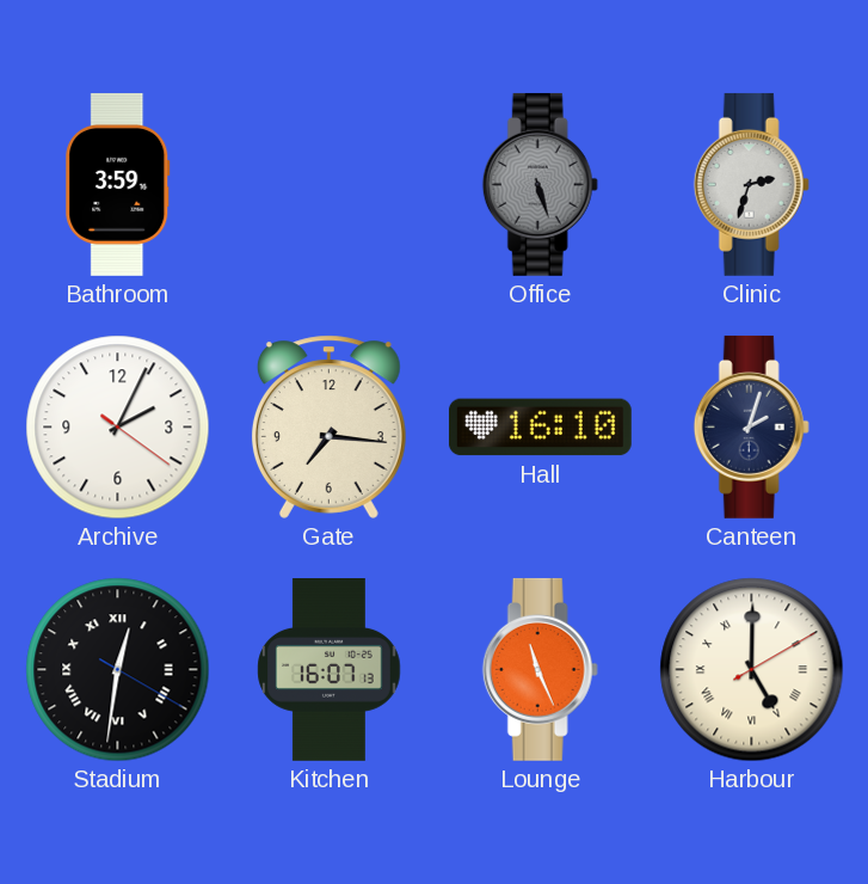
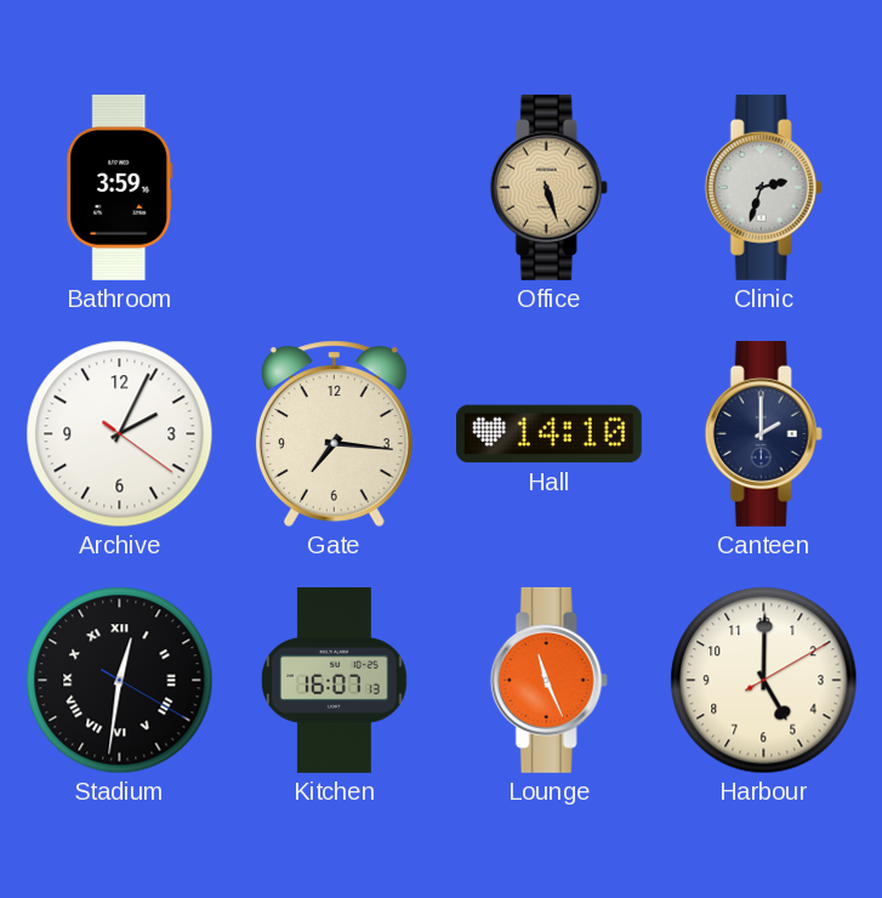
Office dial: grey -> champagne
Hall: 16:10 -> 14:10
Canteen: 2:03 -> 2:00
Harbour numerals: Roman -> Arabic
